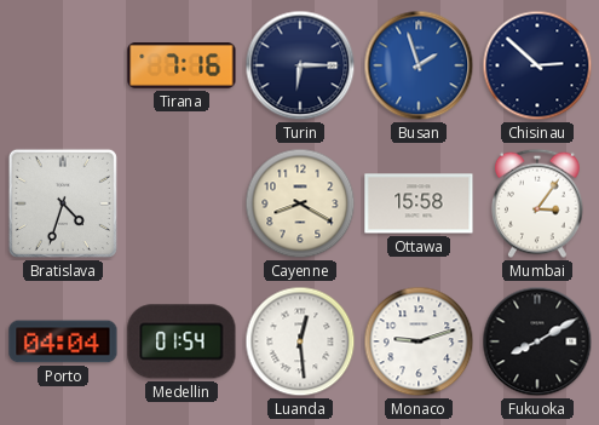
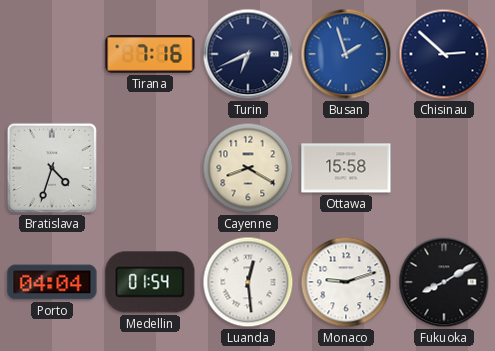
Turin: 6:15 -> 6:41
Mumbai: 3:06 -> none
